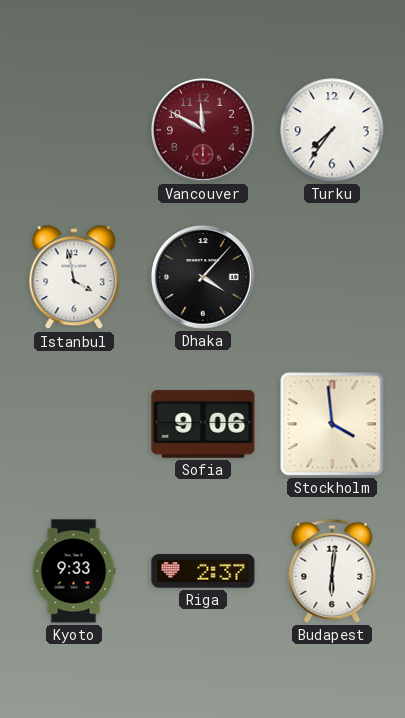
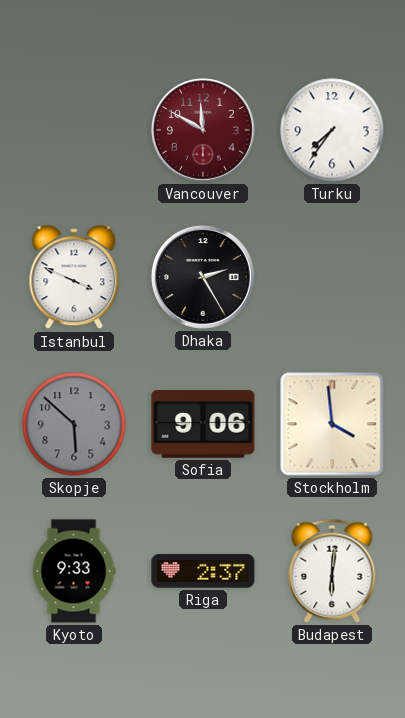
Istanbul: 3:58 -> 3:49
Dhaka: 4:07 -> 2:25
Skopje: none -> 5:52
